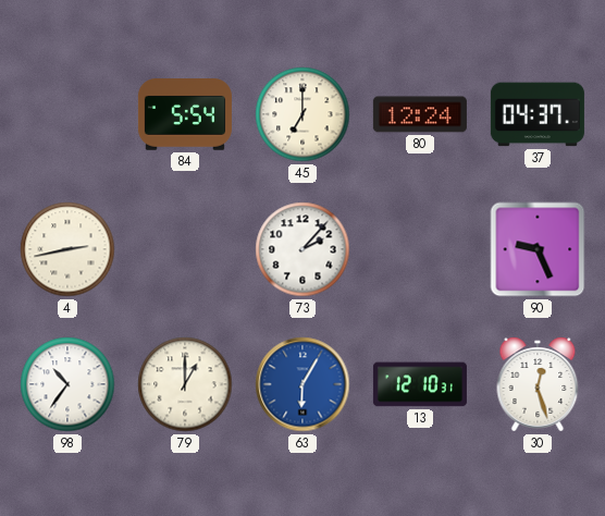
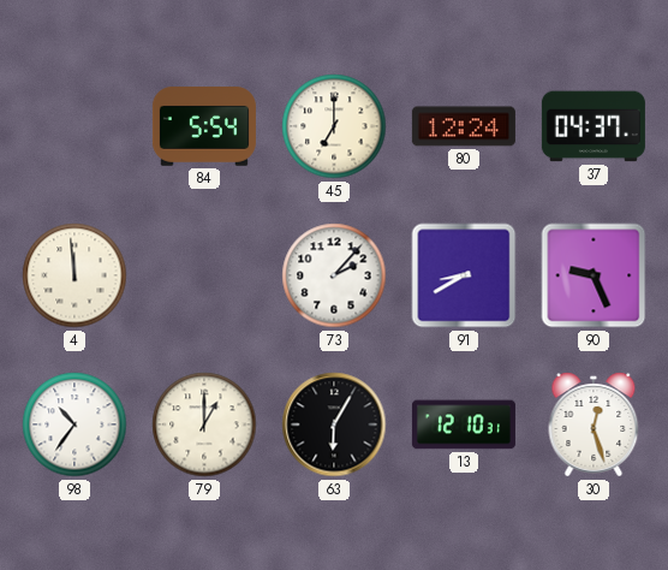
4: 2:43 -> 11:59
91: none -> 8:40
63 dial: blue -> black
